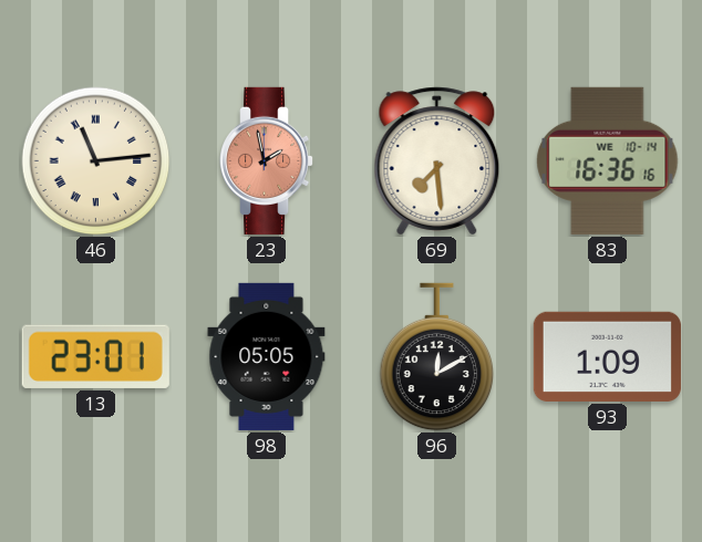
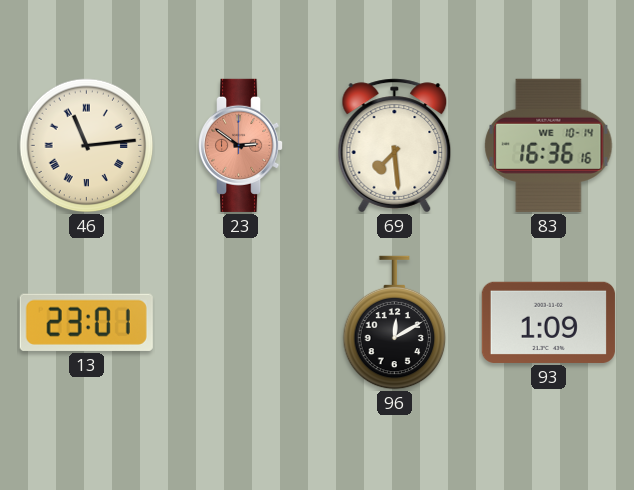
23: 1:58 -> 2:51
98: 05:05 -> none
